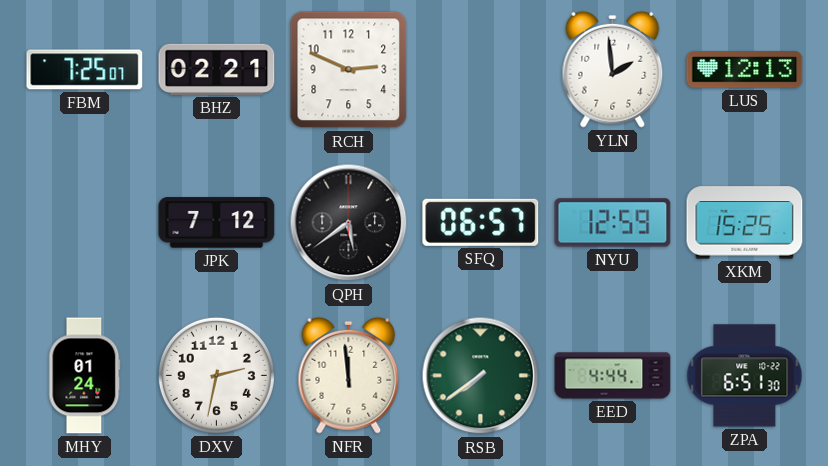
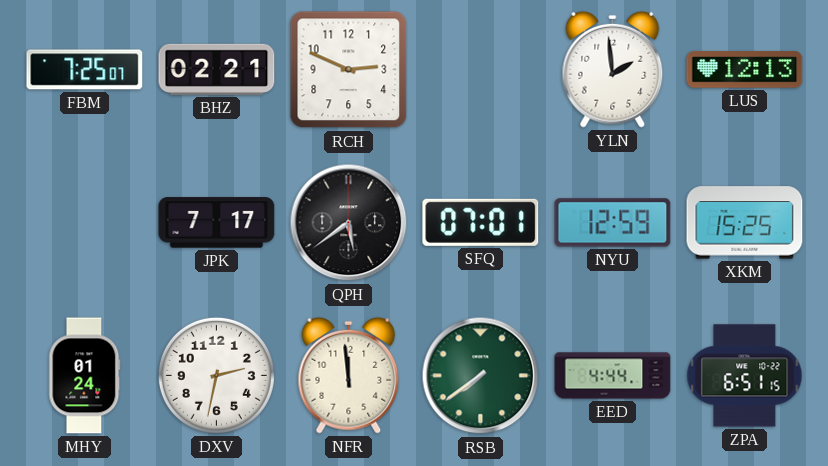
JPK: 7:12 -> 7:17
SFQ: 06:57 -> 07:01
ZPA: 6:51:30 -> 6:51:15
